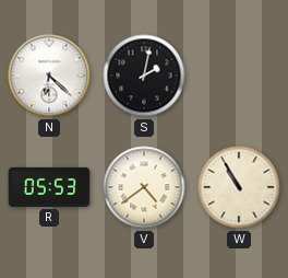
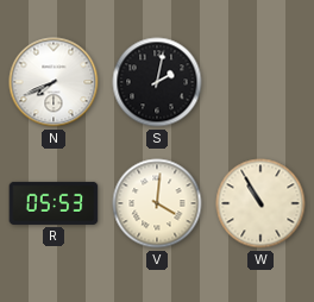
N: 6:22 -> 7:41
V: 4:39 -> 4:01
